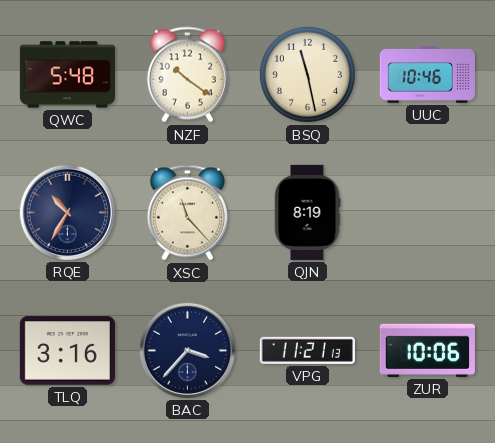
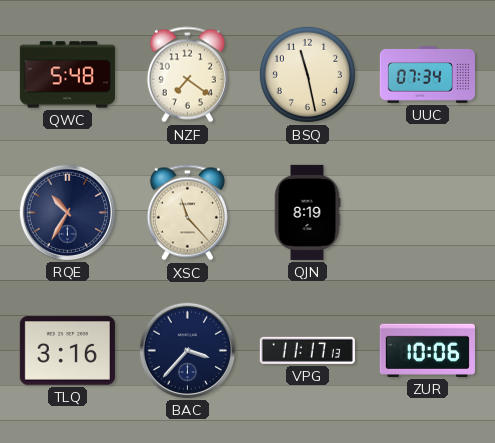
NZF: 10:21 -> 7:21
UUC: 10:46 -> 07:34
VPG: 11:21 -> 11:17
